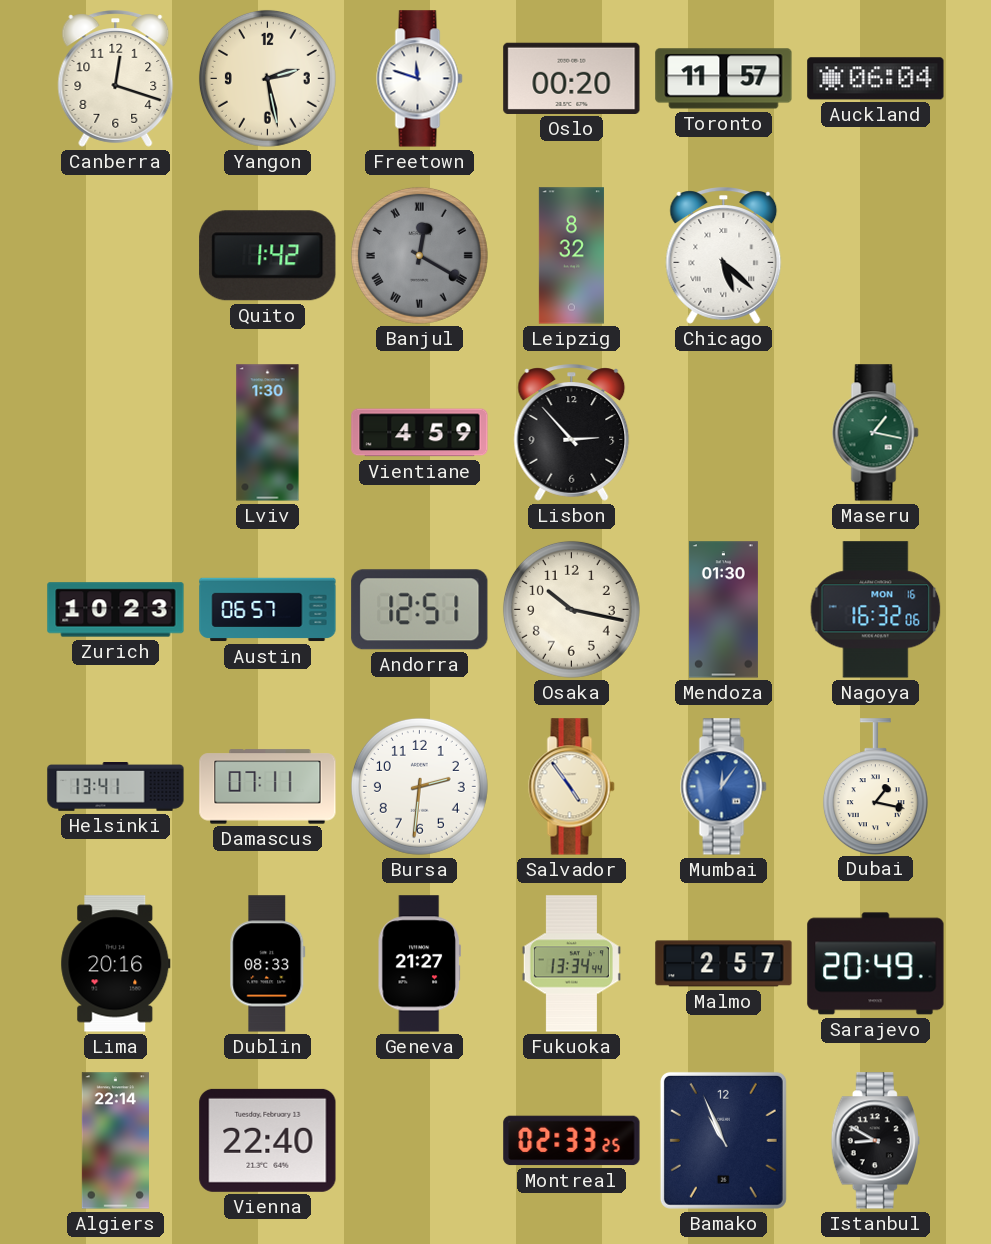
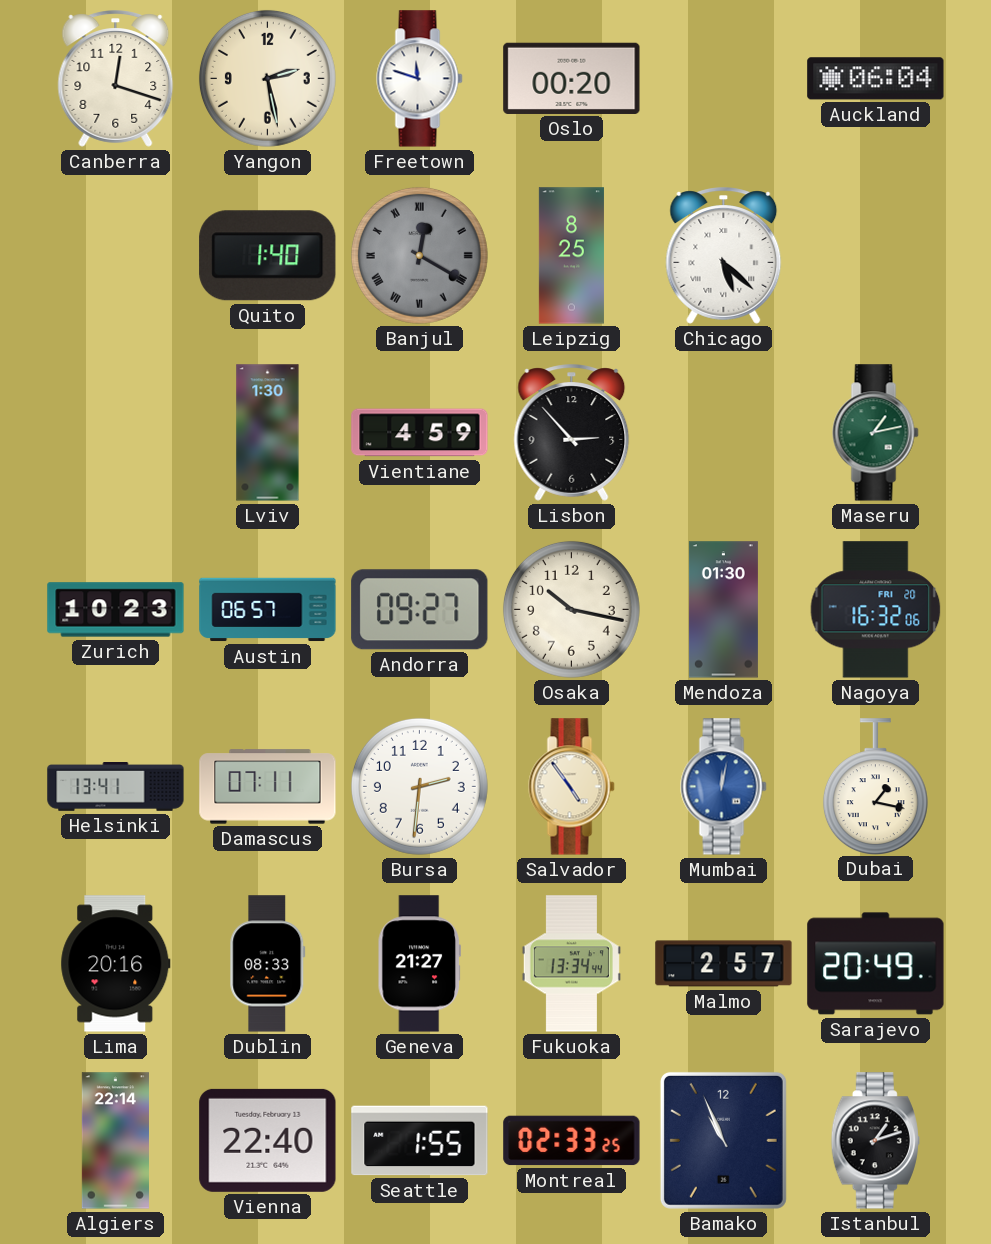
Toronto: 11:57 -> none
Quito: 1:42 -> 1:40
Leipzig: 8:32 -> 8:25
Maseru: 1:17 -> 1:13
Andorra: 12:51 -> 09:27
Nagoya date: MON 16 -> FRI 20
Mumbai: 12:06 -> 12:02
Seattle: none -> 1:55
Istanbul: 8:50 -> 1:12
